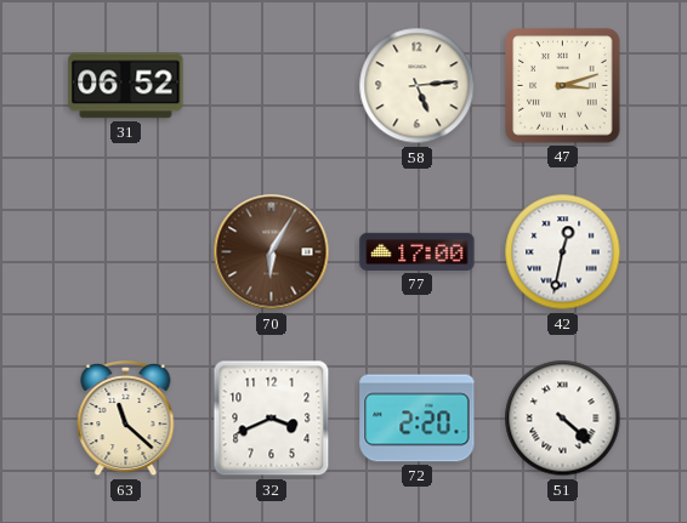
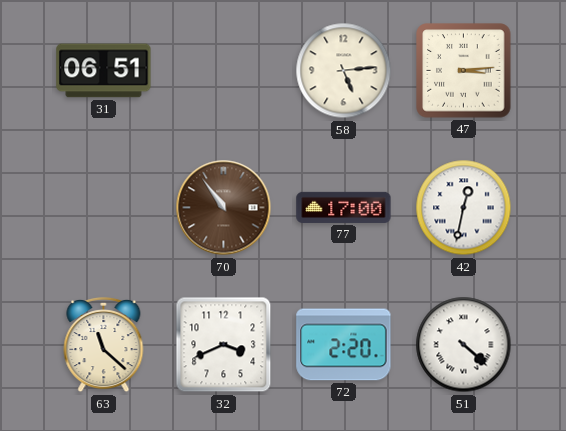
31: 06:52 -> 06:51
47: 3:12 -> 3:14
70: 6:05 -> 10:54
